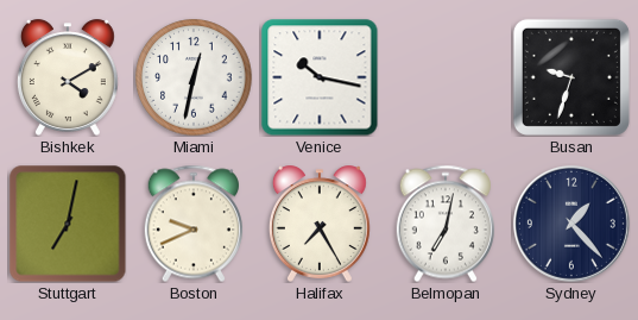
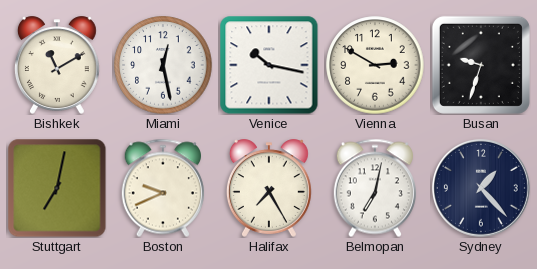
Bishkek: 4:10 -> 11:10
Miami: 12:32 -> 12:28
Vienna: none -> 2:50
